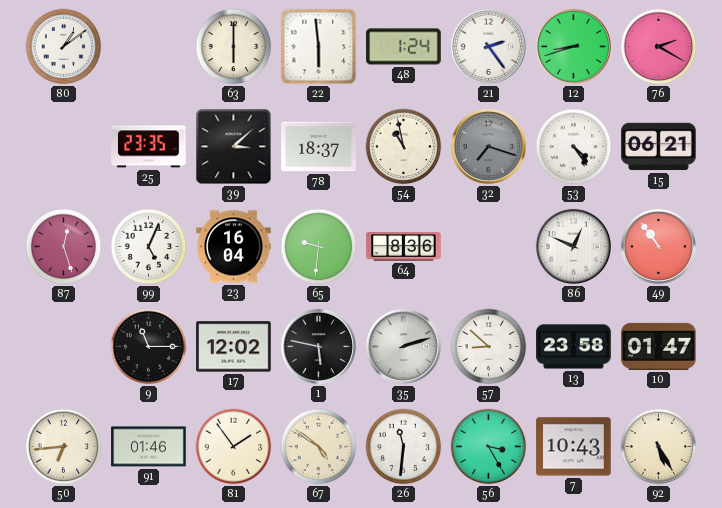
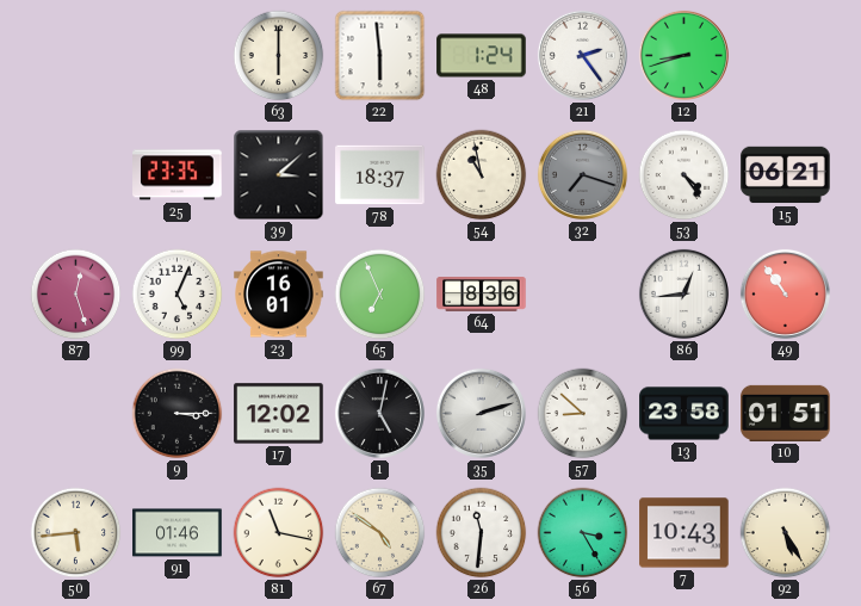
80: 1:09 -> none
76: 2:20 -> none
23: 16:04 -> 16:01
65: 9:31 -> 6:56
86: 12:49 -> 12:44
9: 11:15 -> 3:15
1: 5:47 -> 5:02
10: 01:47 -> 01:51
50: 6:44 -> 5:44
81: 1:54 -> 11:17
